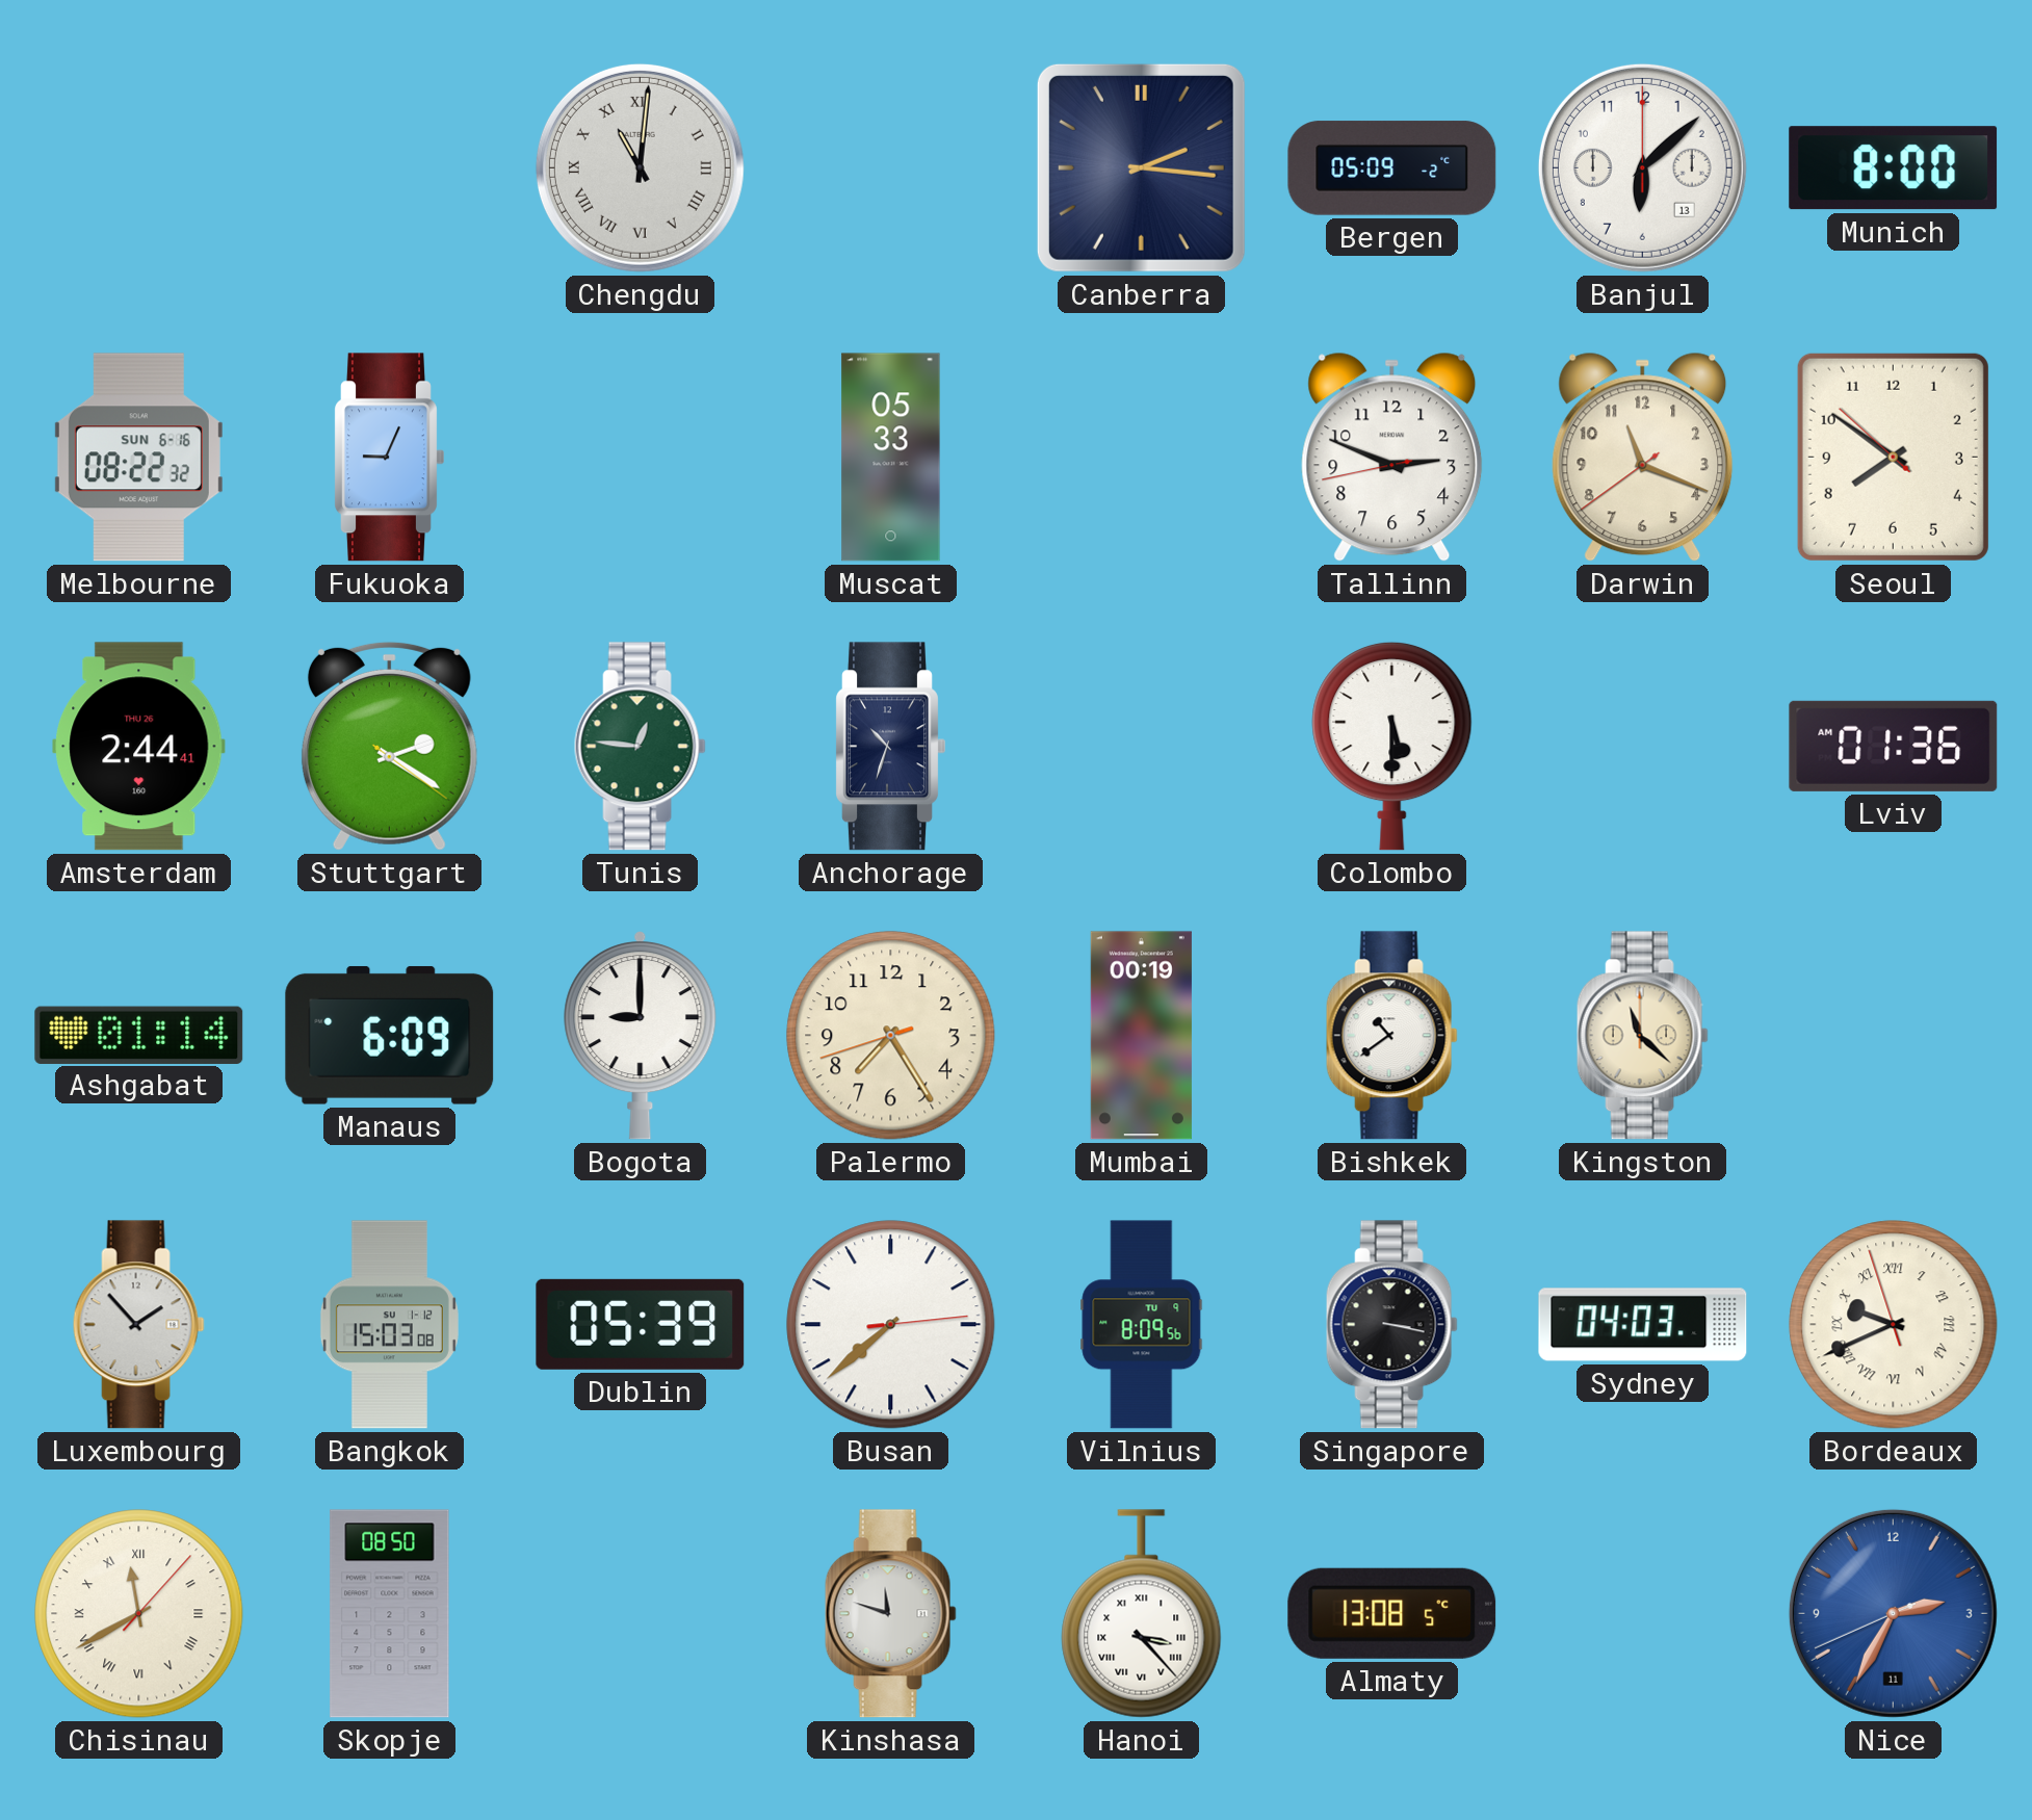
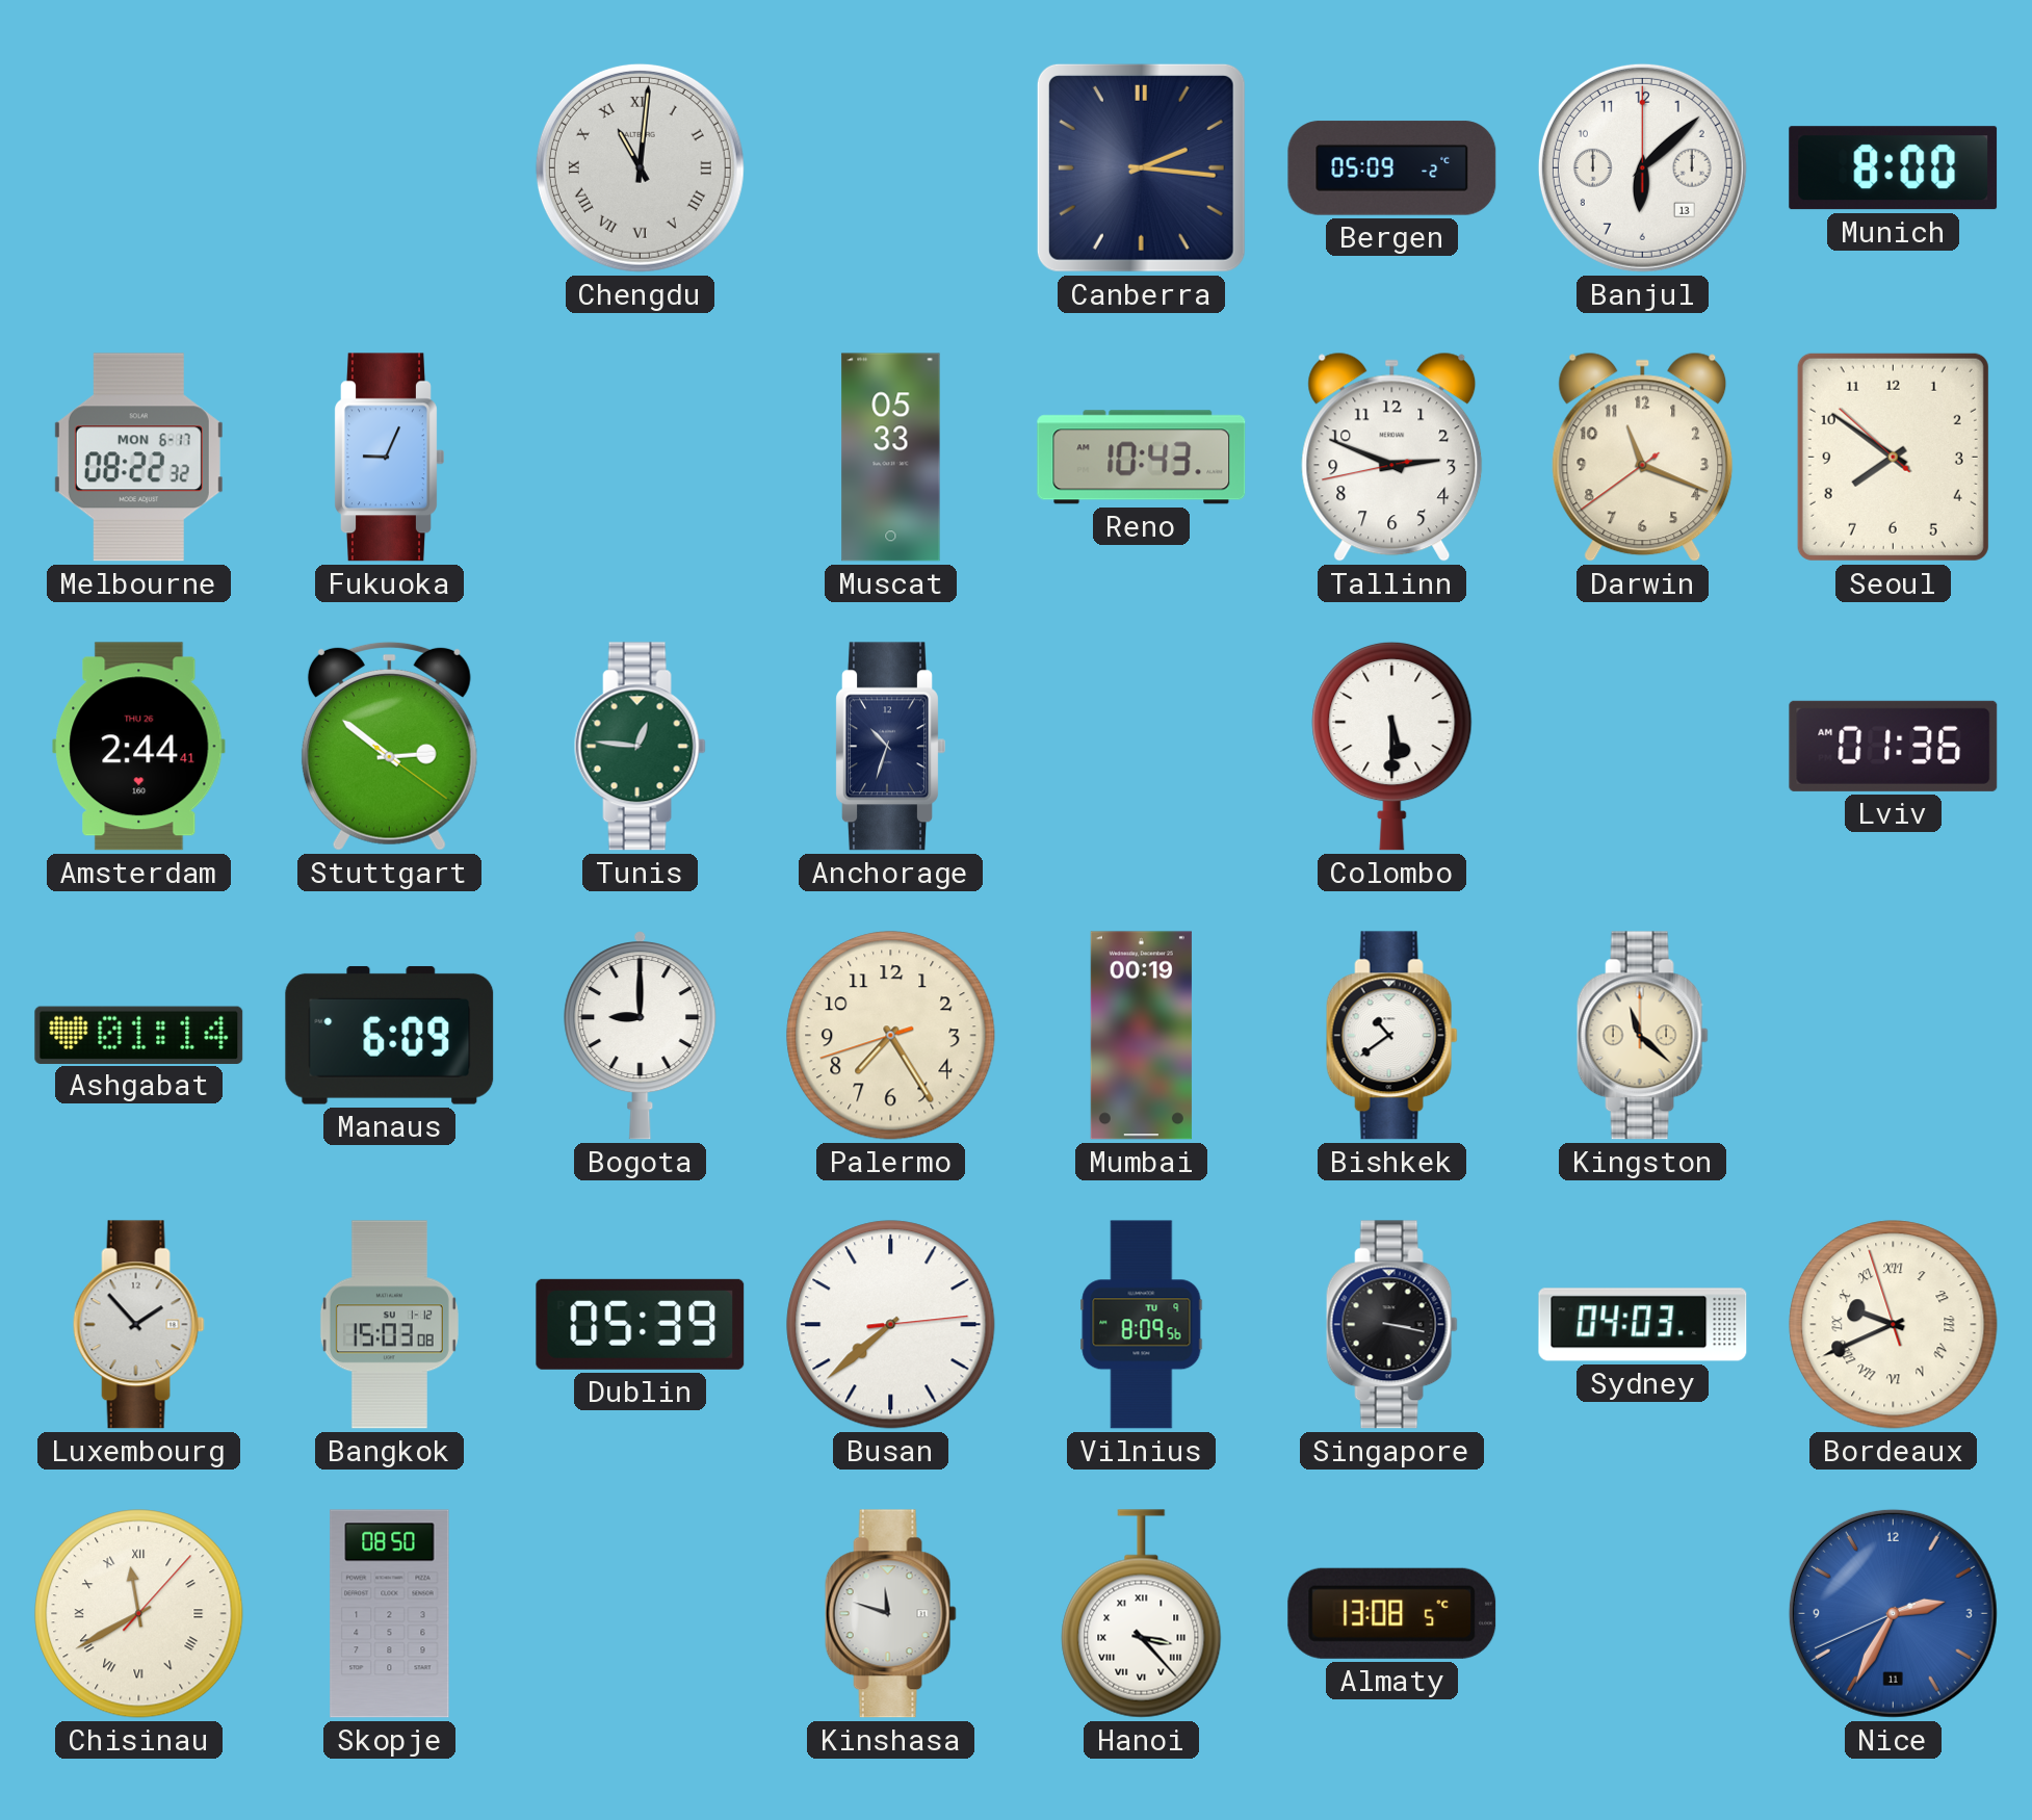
Melbourne date: SUN 6-16 -> MON 6-17
Reno: none -> 10:43
Stuttgart: 2:20 -> 2:51
